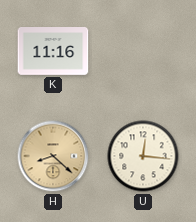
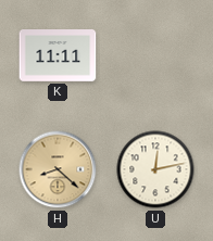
K: 11:16 -> 11:11
U: 12:16 -> 12:13
